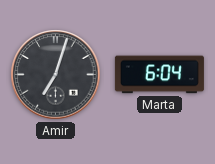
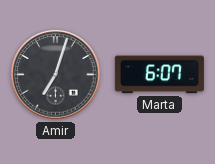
Marta: 6:04 -> 6:07
